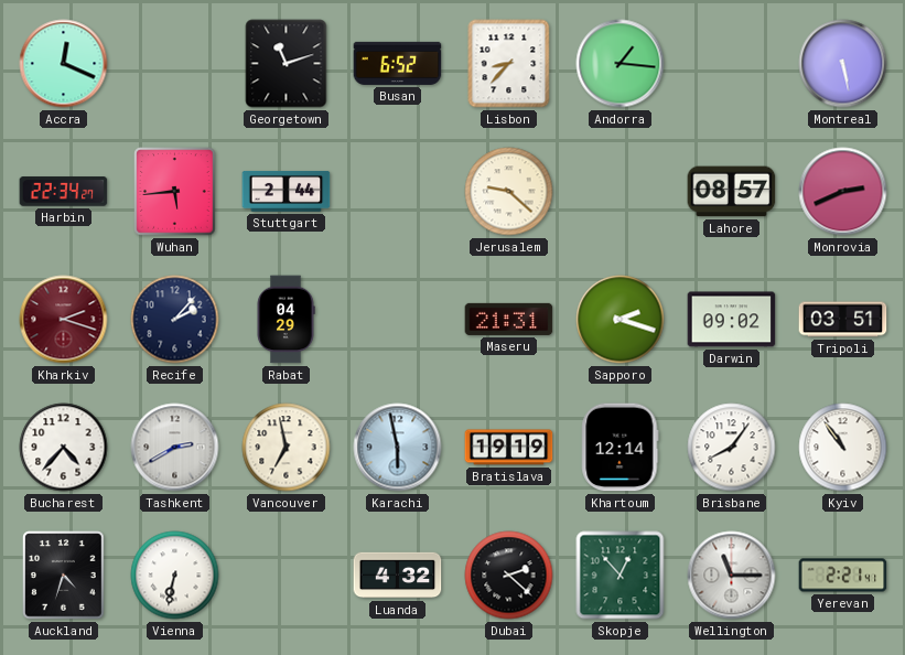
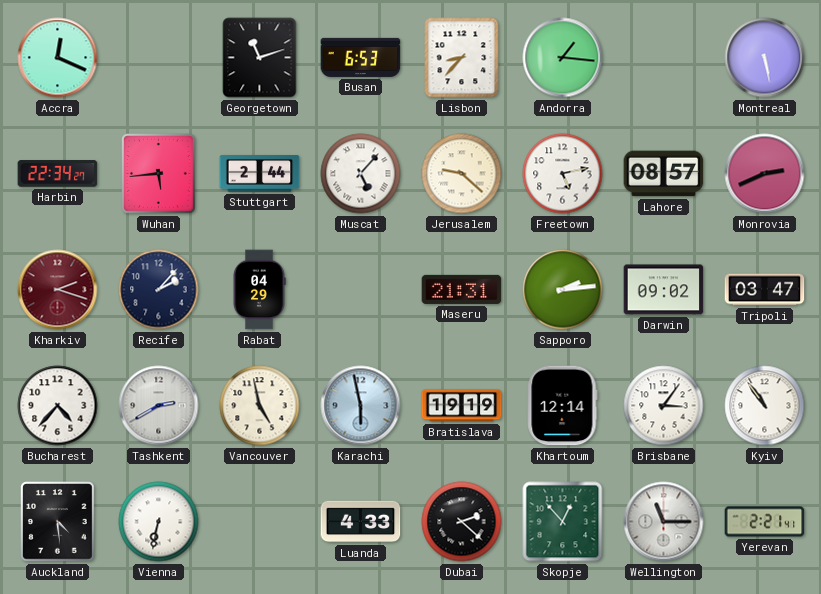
Busan: 6:52 -> 6:53
Muscat: none -> 5:07
Freetown: none -> 5:13
Sapporo: 2:18 -> 2:14
Tripoli: 03:51 -> 03:47
Vancouver: 6:58 -> 4:58
Brisbane: 8:06 -> 3:06
Auckland: 4:33 -> 4:29
Luanda: 4:32 -> 4:33
